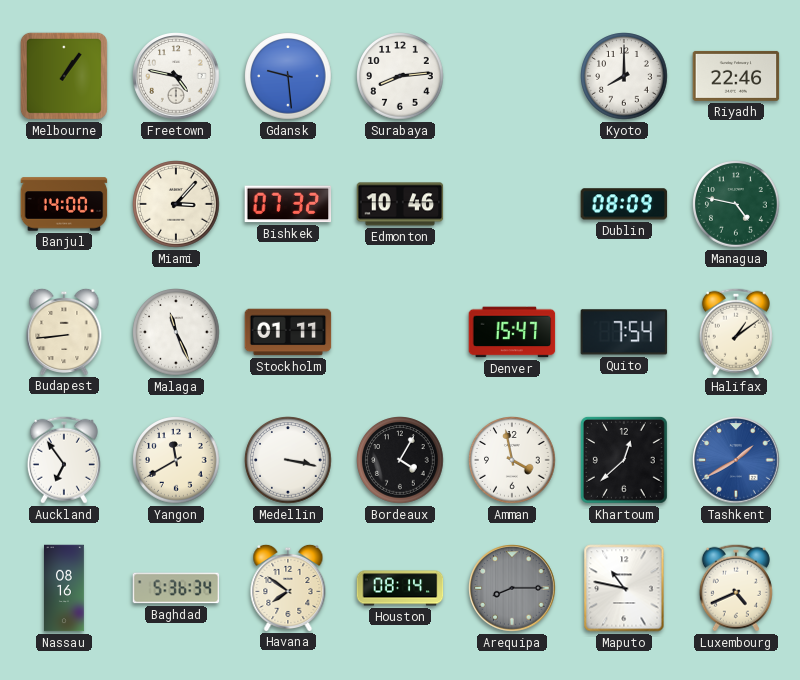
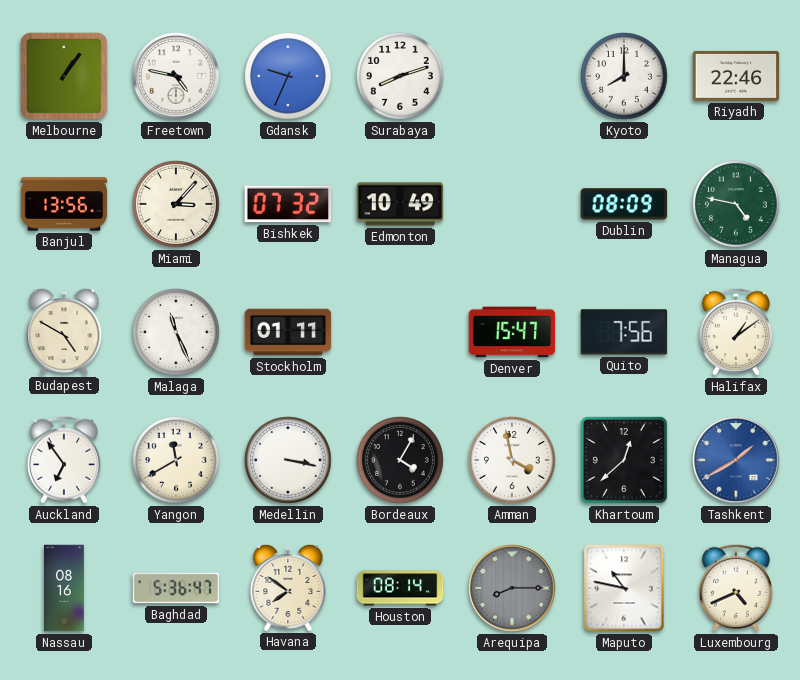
Gdansk: 9:29 -> 9:34
Surabaya: 8:14 -> 8:12
Banjul: 14:00 -> 13:56
Edmonton: 10:46 -> 10:49
Budapest: 8:44 -> 4:50
Quito: 7:54 -> 7:56
Baghdad: 5:36:34 -> 5:36:47
